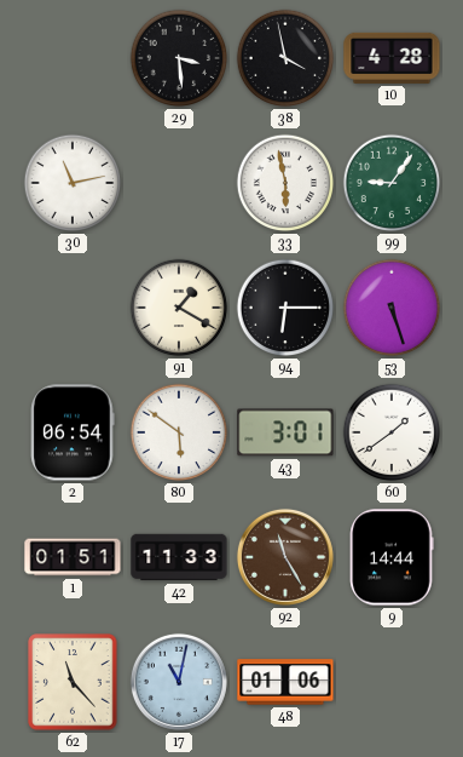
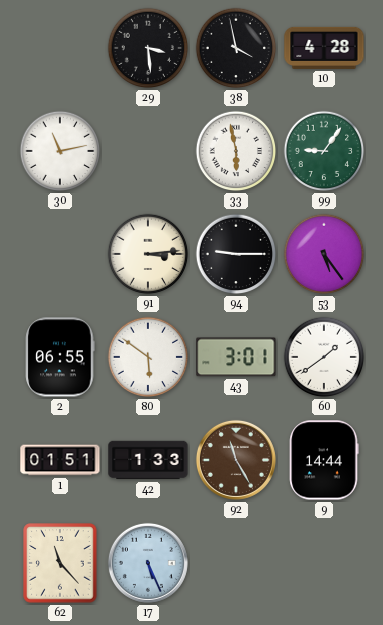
91: 1:20 -> 3:14
94: 6:15 -> 9:15
53: 5:27 -> 5:24
2: 06:54 -> 06:55
42: 11:33 -> 1:33
17: 11:02 -> 5:26
48: 01:06 -> none
